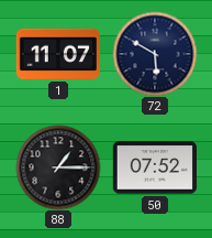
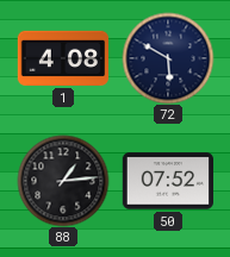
1: 11:07 -> 4:08
88: 1:15 -> 1:14
